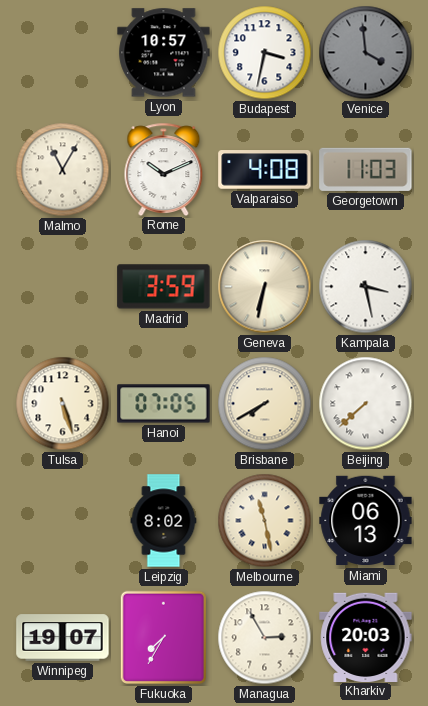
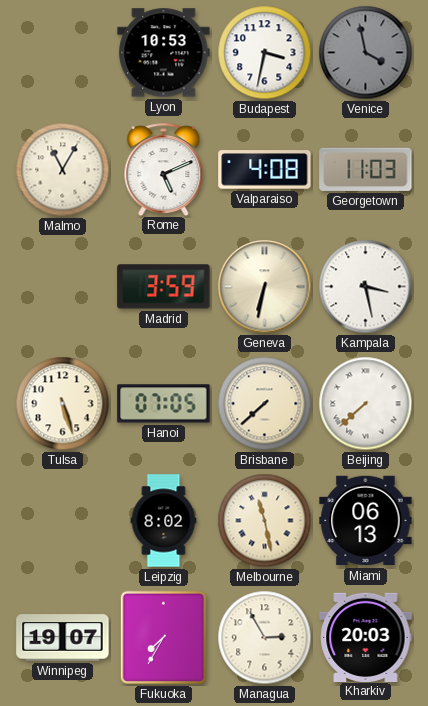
Lyon: 10:57 -> 10:53
Venice: 3:59 -> 3:58
Rome: 10:11 -> 5:11
Brisbane: 7:40 -> 7:38
